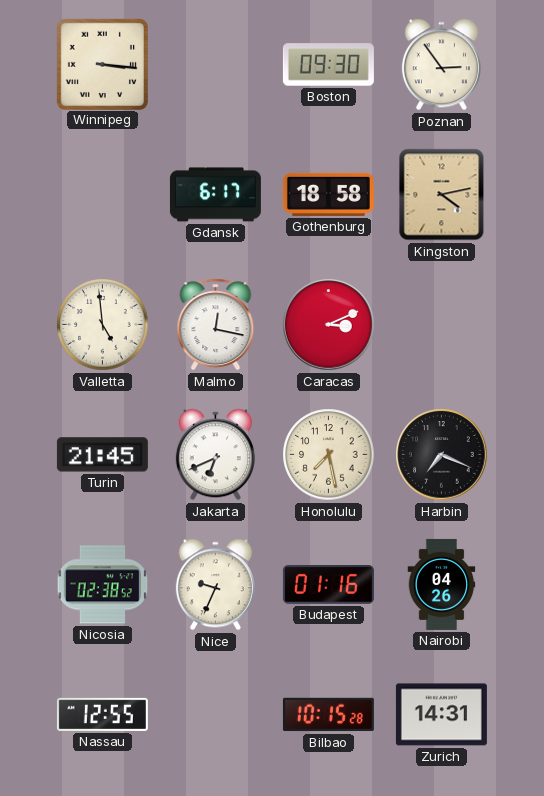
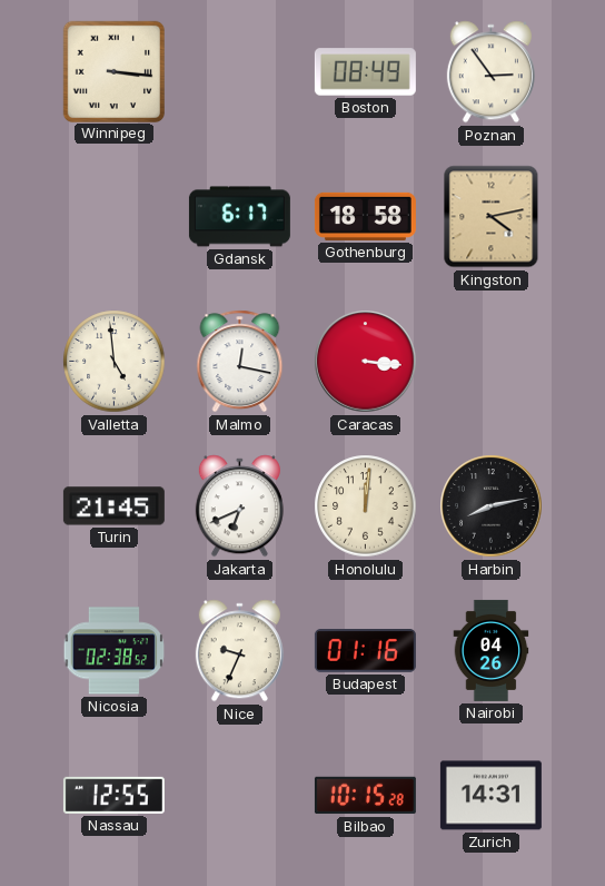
Boston: 09:30 -> 08:49
Caracas: 3:11 -> 3:16
Honolulu: 7:28 -> 12:01
Harbin: 7:19 -> 8:13
